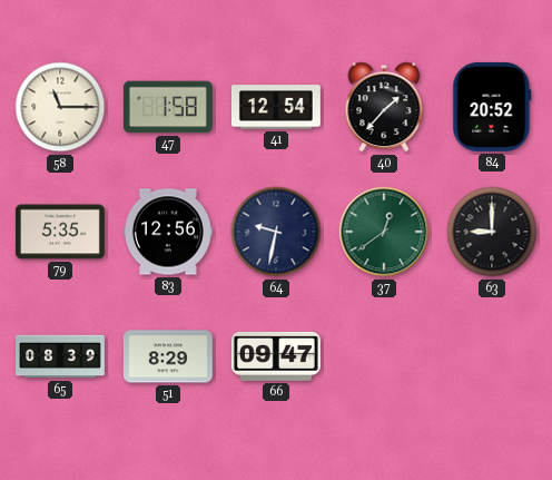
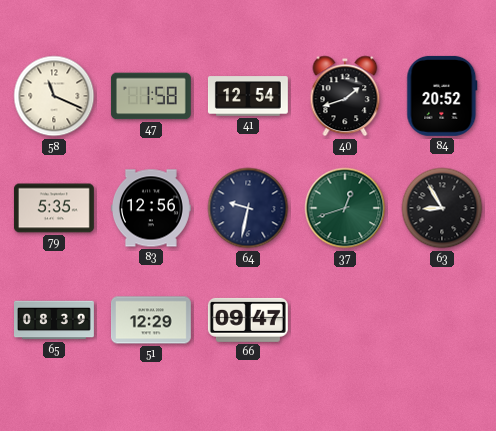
58: 11:15 -> 11:19
40: 1:37 -> 1:42
37: 12:39 -> 12:42
63: 9:00 -> 8:55
51: 8:29 -> 12:29
